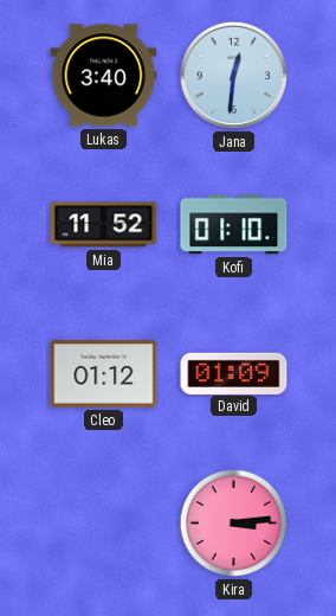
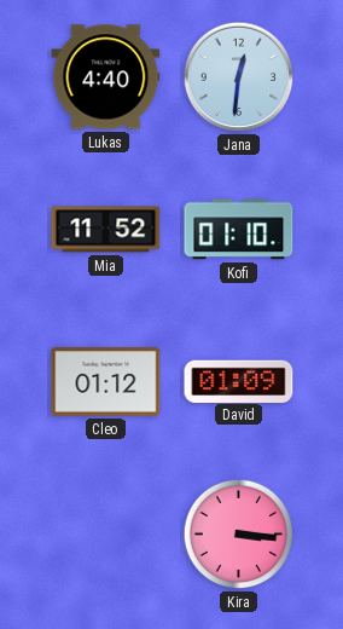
Lukas: 3:40 -> 4:40
Kira: 3:14 -> 3:16
